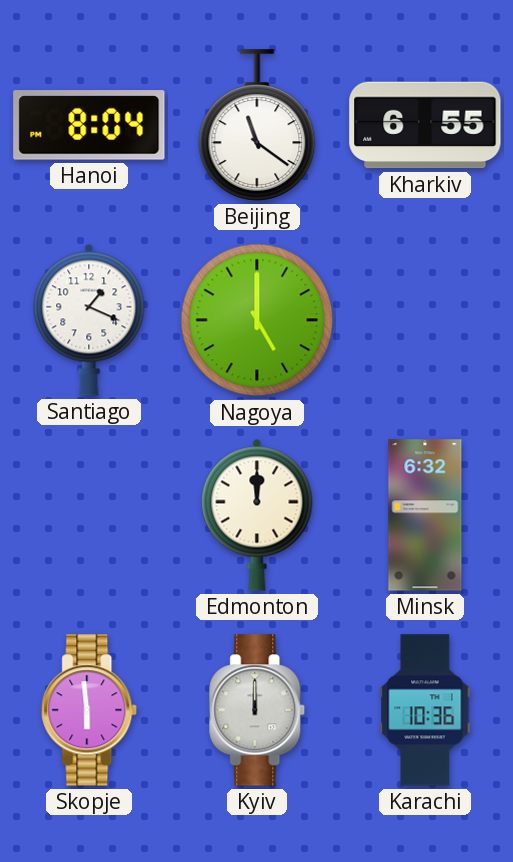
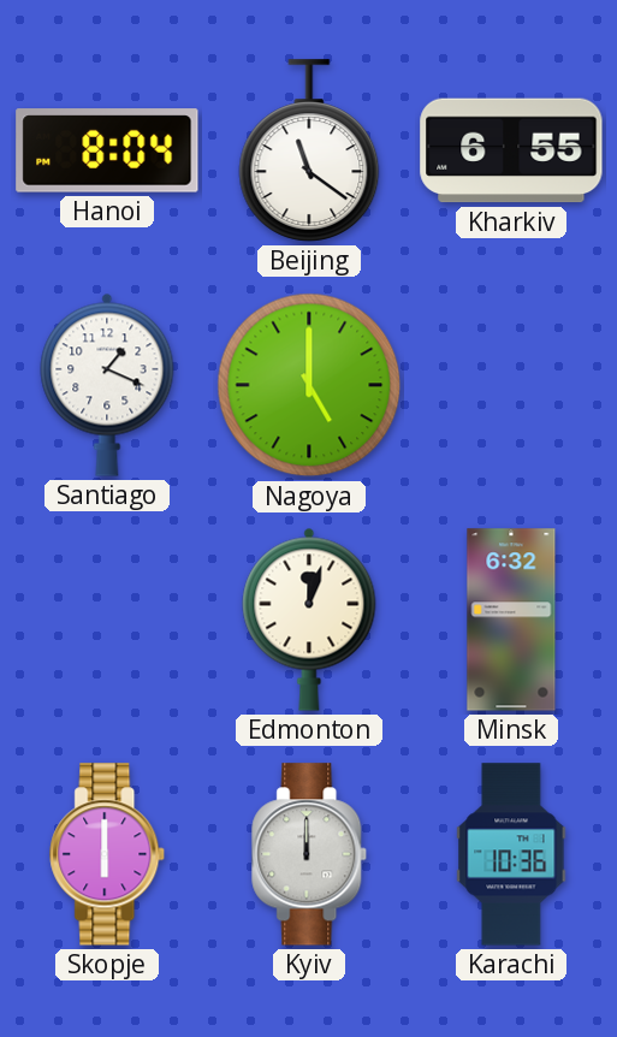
Edmonton: 12:00 -> 12:03
Skopje: 5:59 -> 6:00
